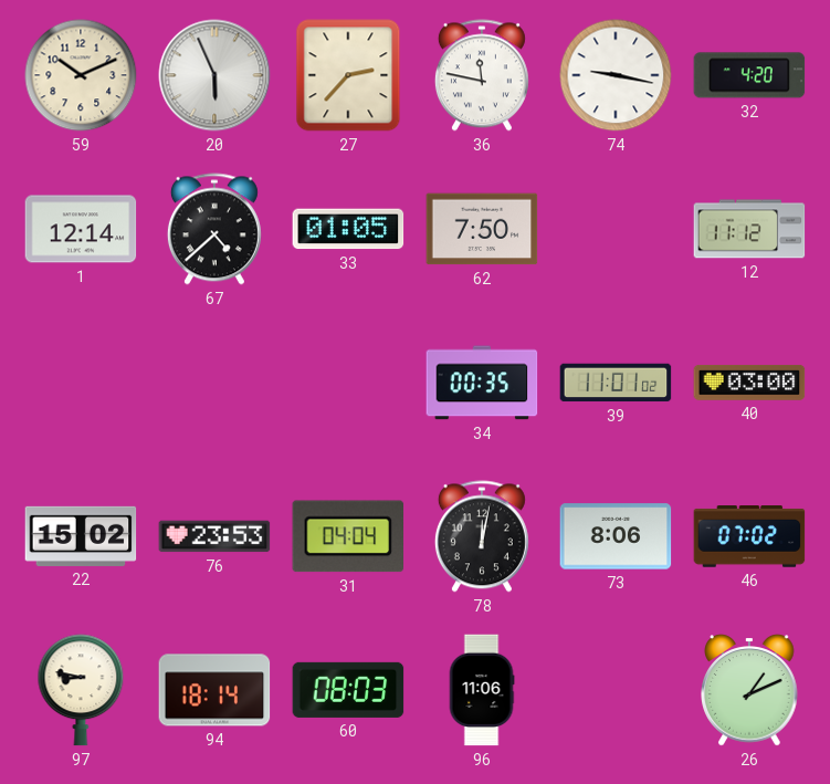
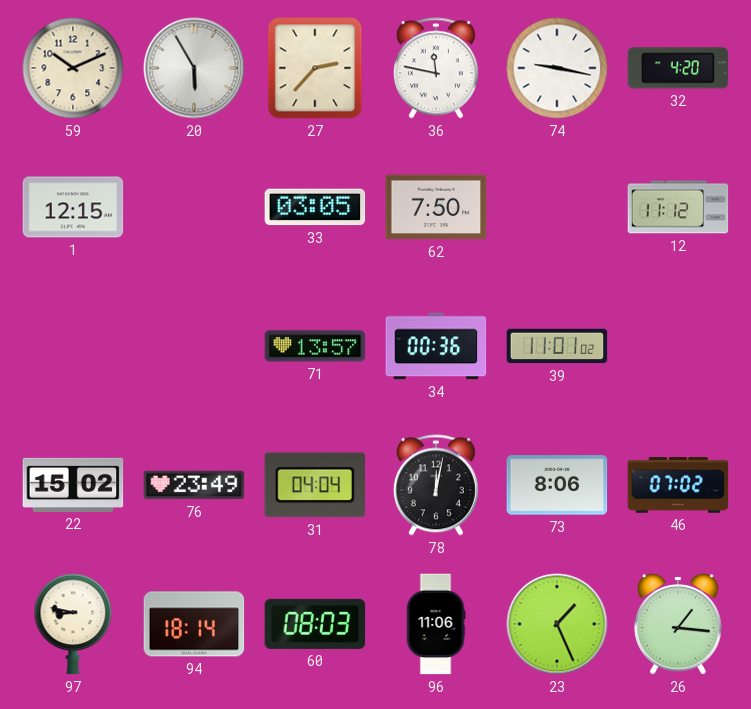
20: 5:56 -> 5:55
1: 12:14 -> 12:15
67: 4:38 -> none
33: 01:05 -> 03:05
71: none -> 13:57
34: 00:35 -> 00:36
40: 03:00 -> none
76: 23:53 -> 23:49
23: none -> 1:26
26: 1:11 -> 1:16
